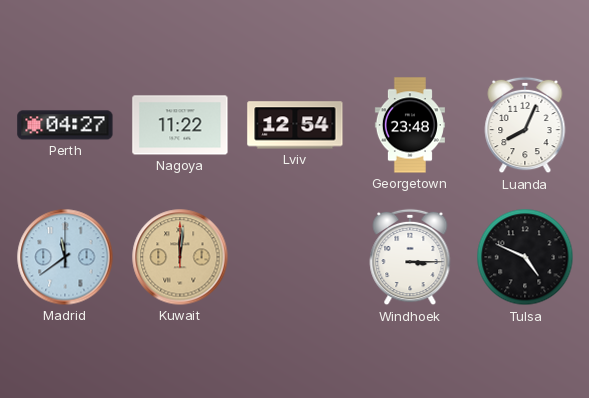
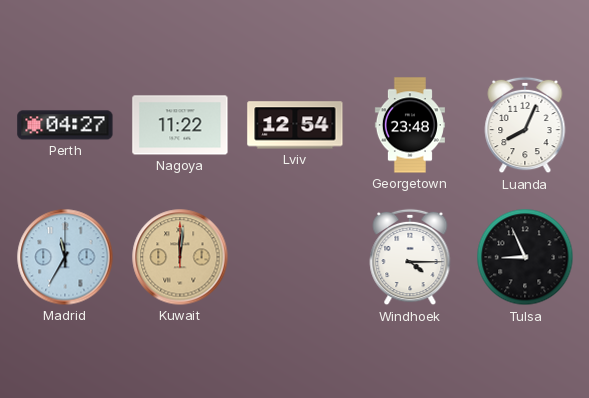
Madrid: 11:39 -> 11:35
Windhoek: 3:15 -> 4:15
Tulsa: 4:49 -> 8:56
